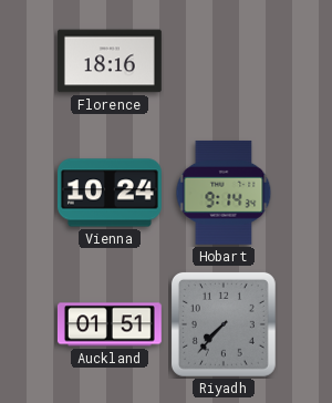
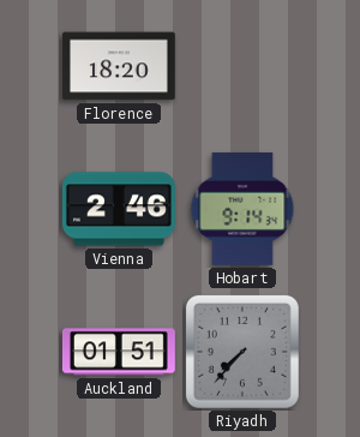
Florence: 18:16 -> 18:20
Vienna: 10:24 -> 2:46
